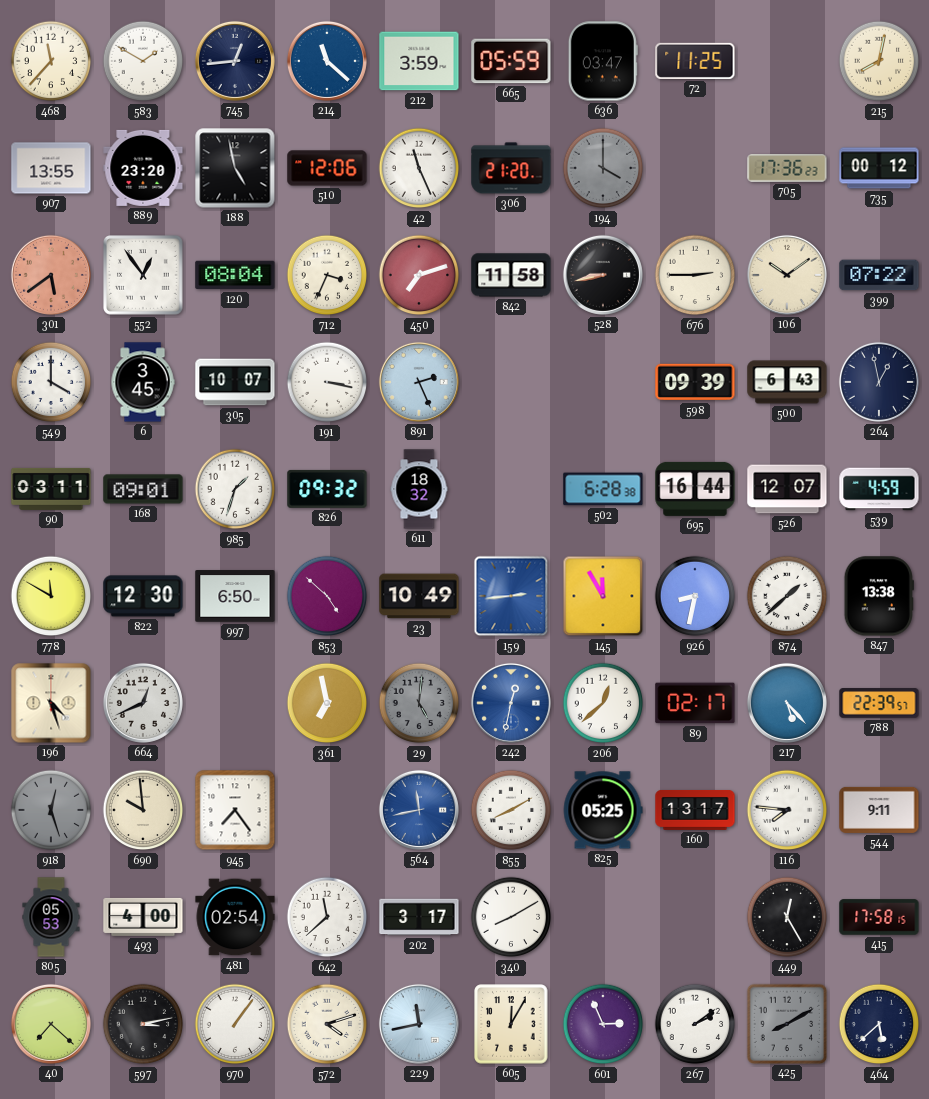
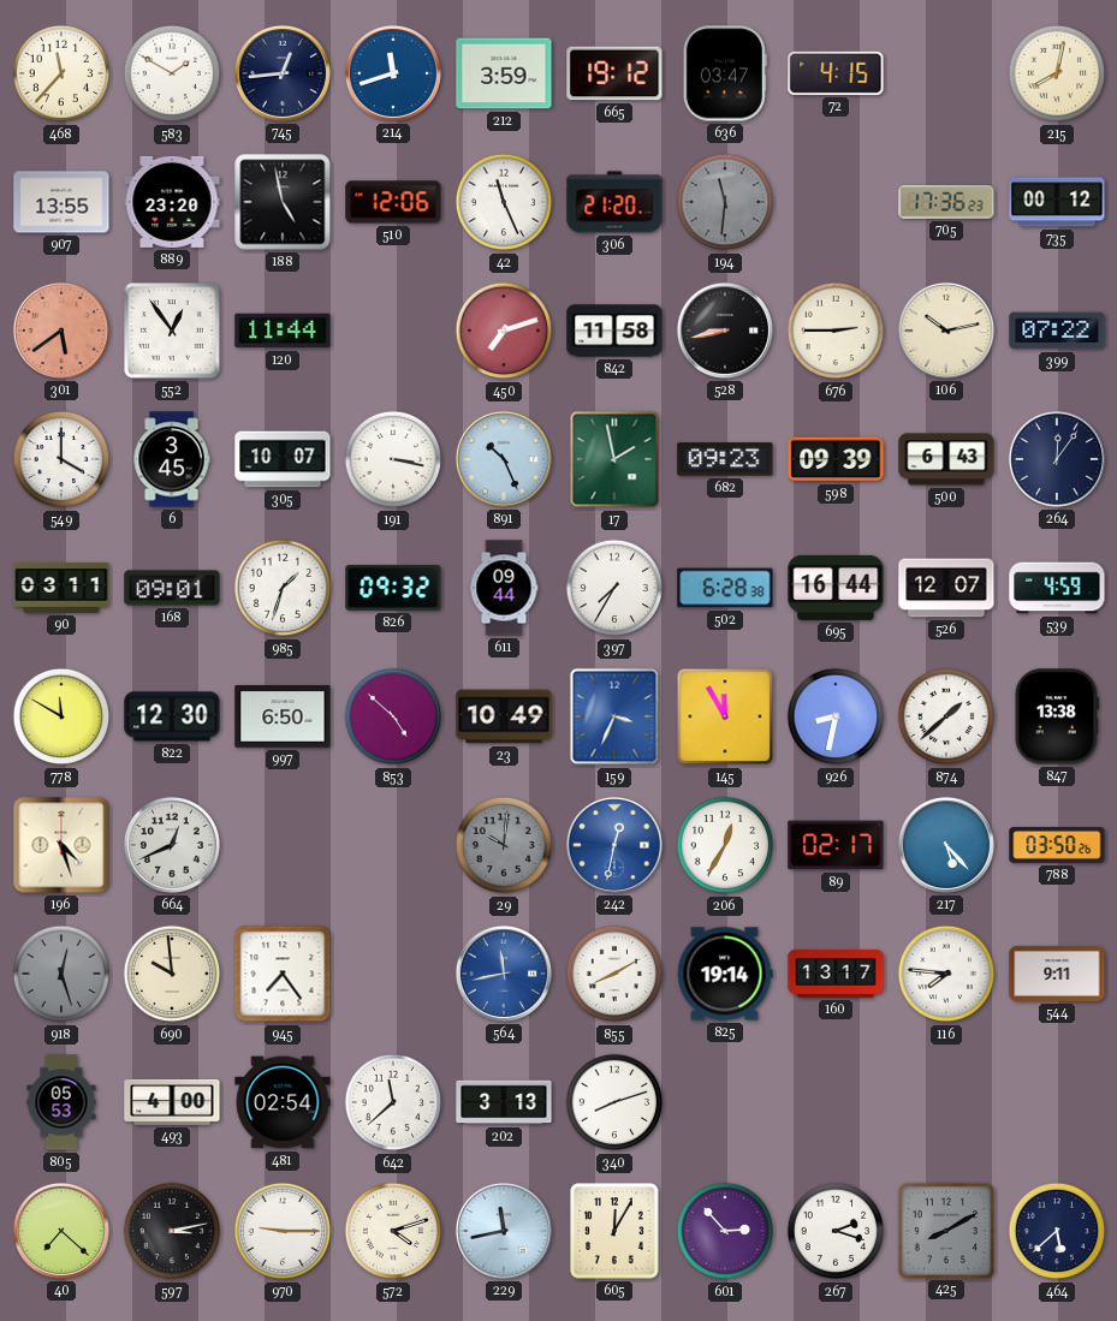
214: 11:22 -> 11:42
665: 05:59 -> 19:12
72: 11:25 -> 4:15
194: 4:00 -> 11:31
120: 08:04 -> 11:44
712: 3:34 -> none
106: 10:09 -> 10:13
891: 2:26 -> 10:26
17: none -> 1:58
682: none -> 09:23
264: 12:58 -> 12:06
611: 18:32 -> 09:44
397: none -> 7:35
159: 2:44 -> 3:34
361: 6:58 -> none
29: 5:01 -> 10:01
206: 12:38 -> 12:35
788: 22:39 -> 03:50
825: 05:25 -> 19:14
202: 3:17 -> 3:13
340: 8:10 -> 8:12
449: 12:25 -> none
415: 17:58 -> none
970: 1:06 -> 9:15
601: 2:56 -> 2:53
267: 2:09 -> 2:18
